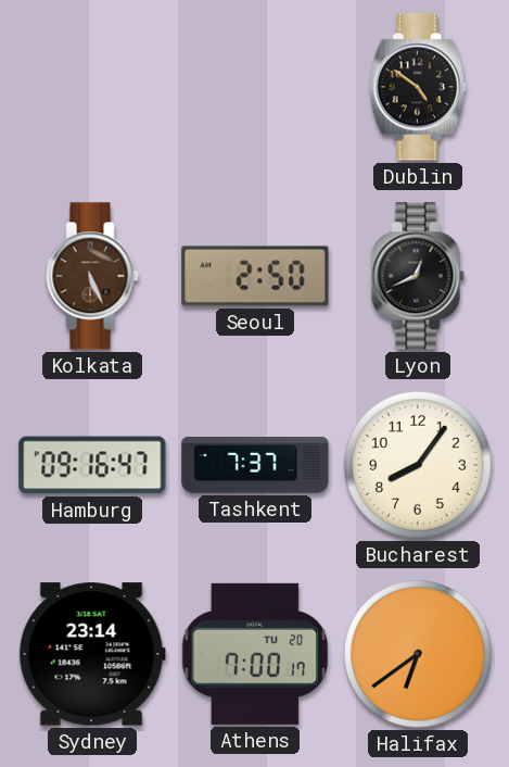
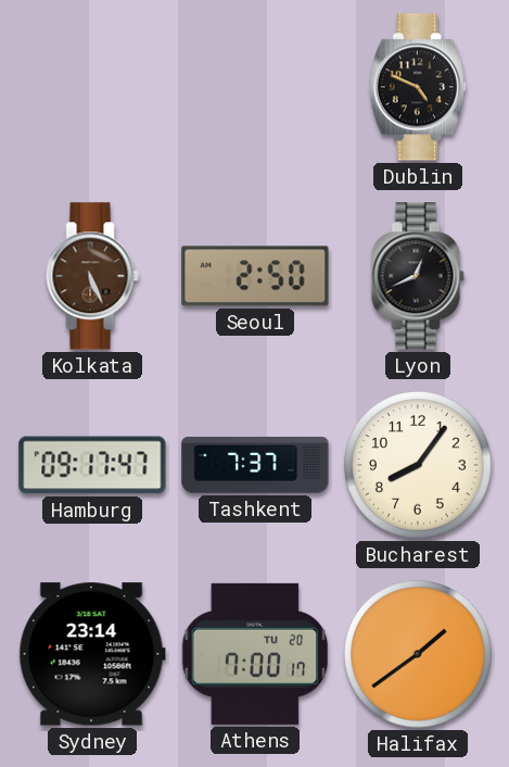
Dublin: 4:51 -> 4:49
Hamburg: 09:16 -> 09:17
Halifax: 6:39 -> 1:39
